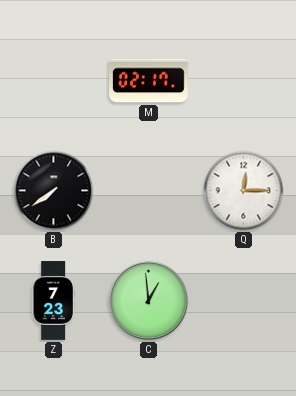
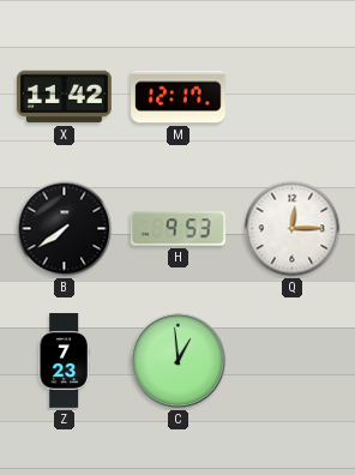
X: none -> 11:42
M: 02:17 -> 12:17
H: none -> 9:53
